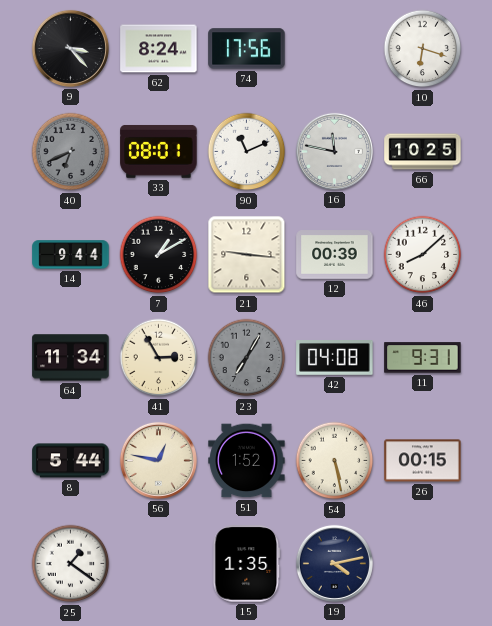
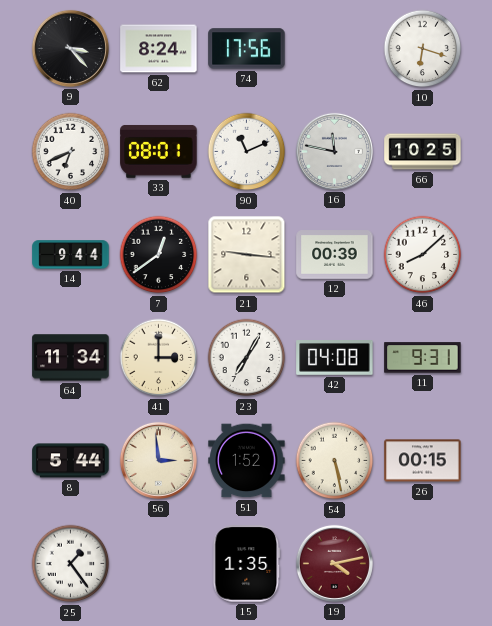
40 dial: grey -> white
7: 1:10 -> 12:39
41: 2:55 -> 3:00
23 dial: grey -> white
56: 12:47 -> 2:59
25: 1:21 -> 1:24
19 dial: navy -> burgundy
